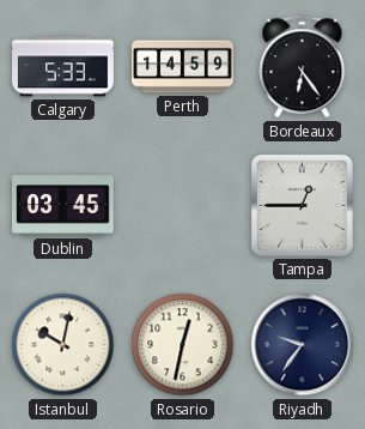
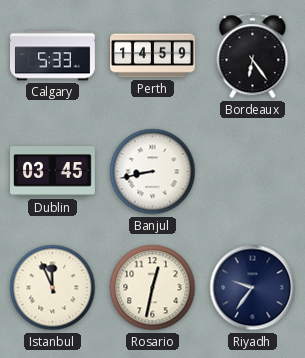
Banjul: none -> 8:43
Tampa: 12:45 -> none
Istanbul: 10:02 -> 11:56
